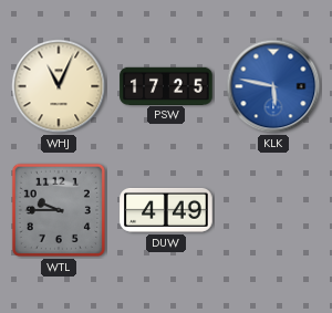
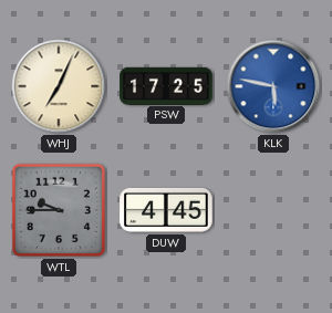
WHJ: 11:04 -> 7:04
DUW: 4:49 -> 4:45
